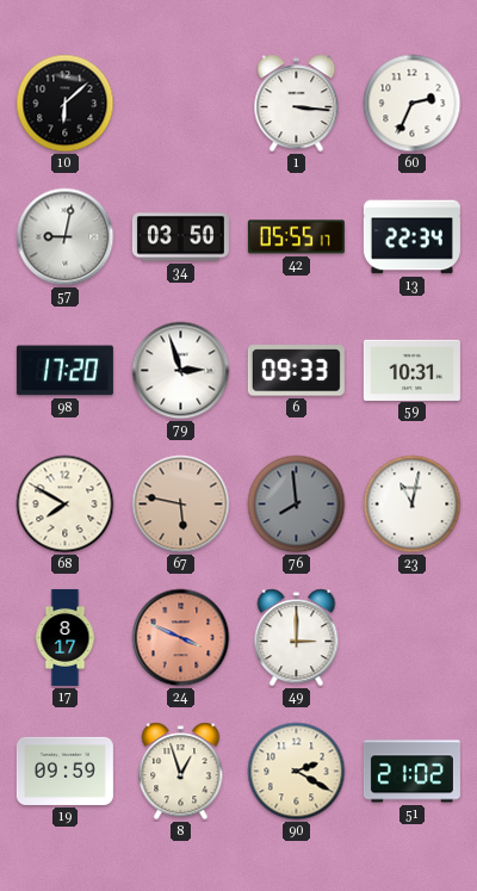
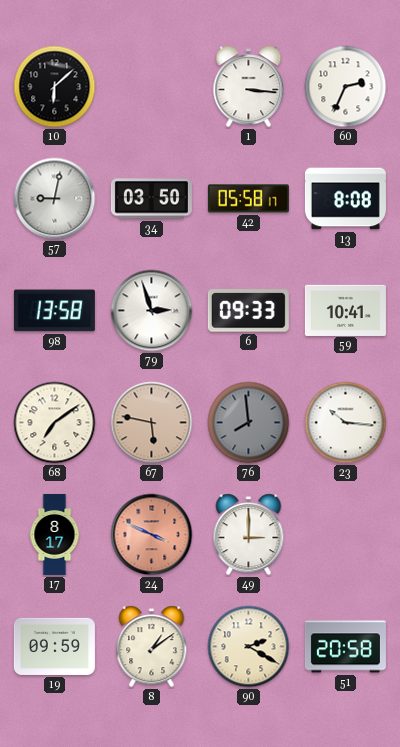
42: 05:55 -> 05:58
13: 22:34 -> 8:08
98: 17:20 -> 13:58
59: 10:31 -> 10:41
68: 7:50 -> 7:09
23: 11:02 -> 10:16
8: 12:57 -> 1:09
51: 21:02 -> 20:58
